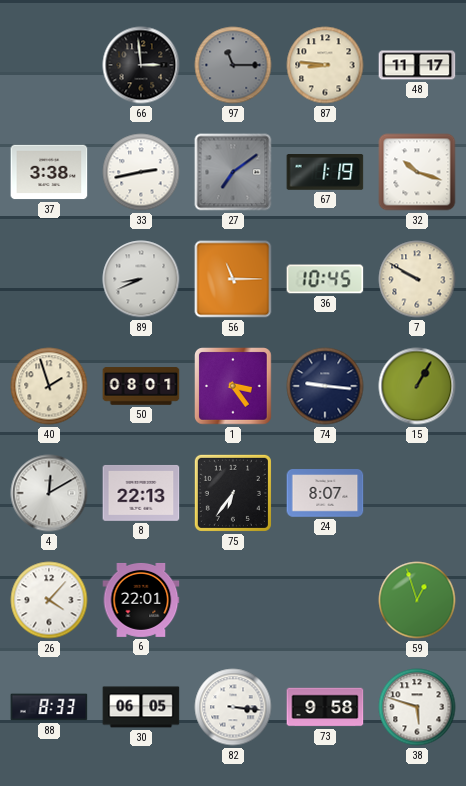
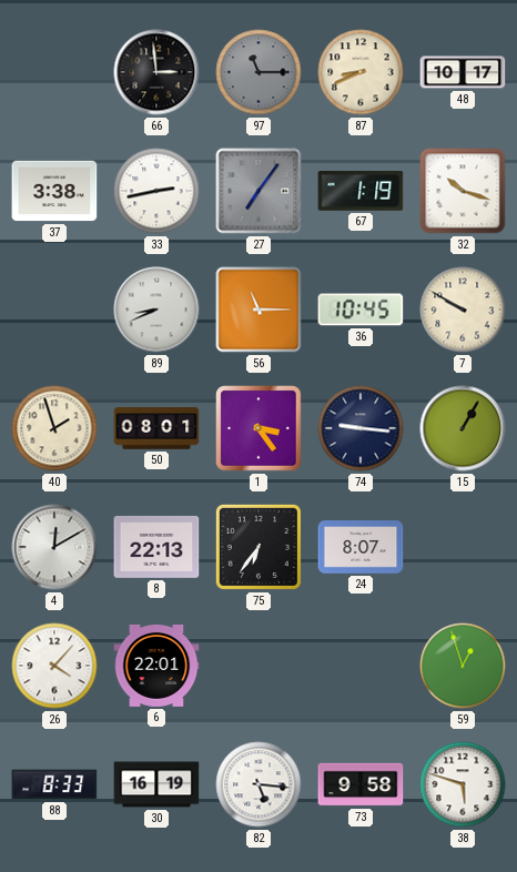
87: 8:46 -> 8:41
48: 11:17 -> 10:17
27: 7:09 -> 7:06
30: 06:05 -> 16:19
82: 3:16 -> 5:16
